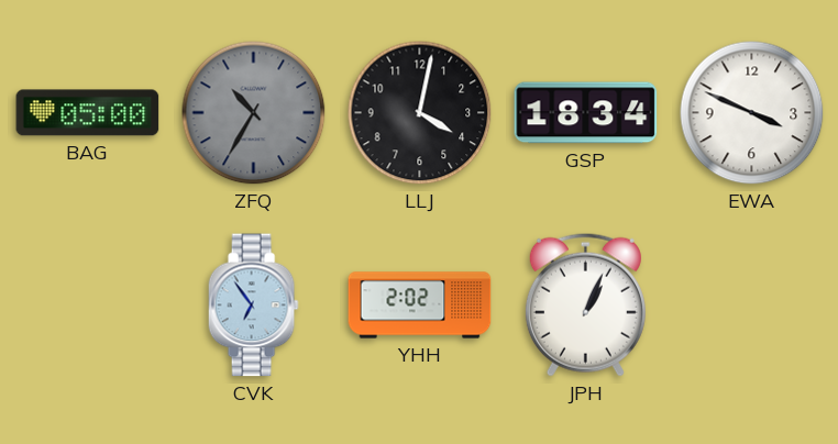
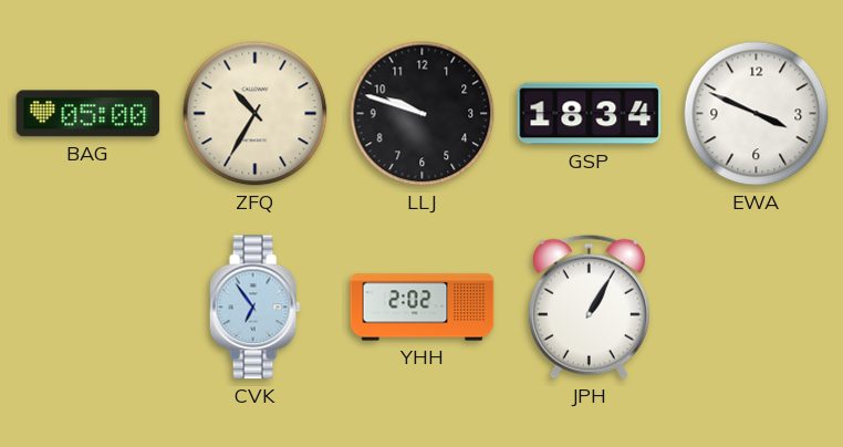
ZFQ dial: grey -> cream
LLJ: 4:02 -> 9:48
JPH: 1:04 -> 1:05
